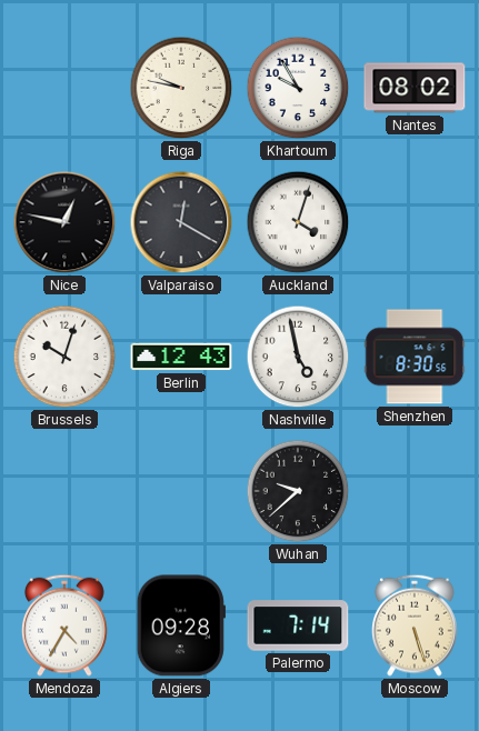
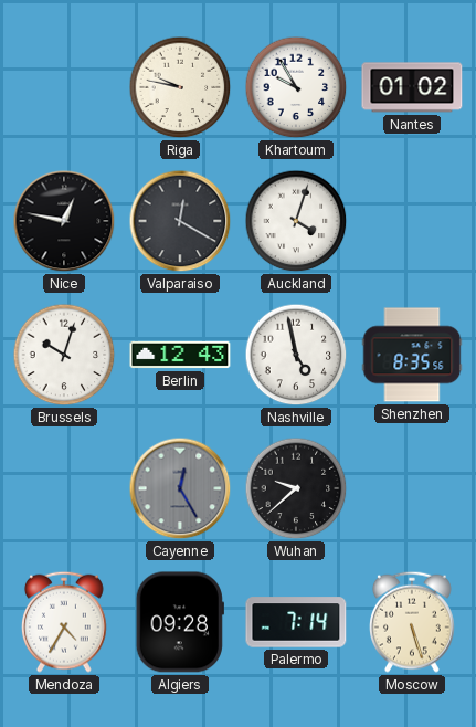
Nantes: 08:02 -> 01:02
Shenzhen: 8:30 -> 8:35
Cayenne: none -> 12:25
